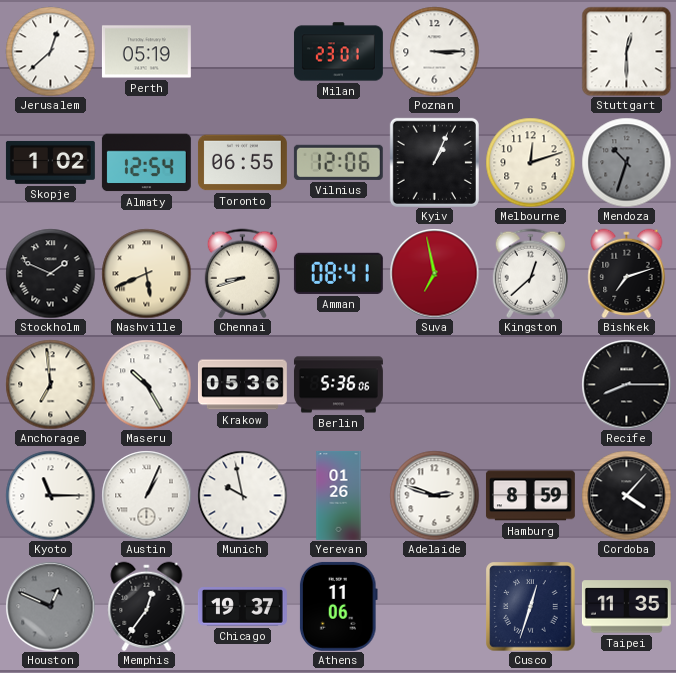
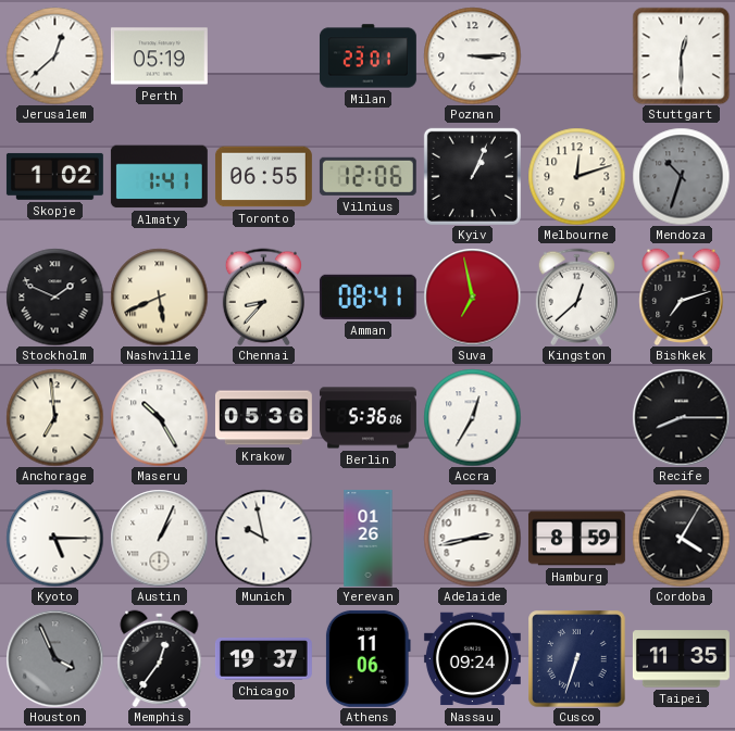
Almaty: 12:54 -> 1:41
Chennai: 8:42 -> 8:37
Accra: none -> 12:35
Kyoto: 11:15 -> 5:15
Adelaide: 2:48 -> 2:43
Cordoba: 4:07 -> 4:05
Houston: 12:49 -> 3:56
Nassau: none -> 09:24
Cusco: 12:33 -> 6:33
